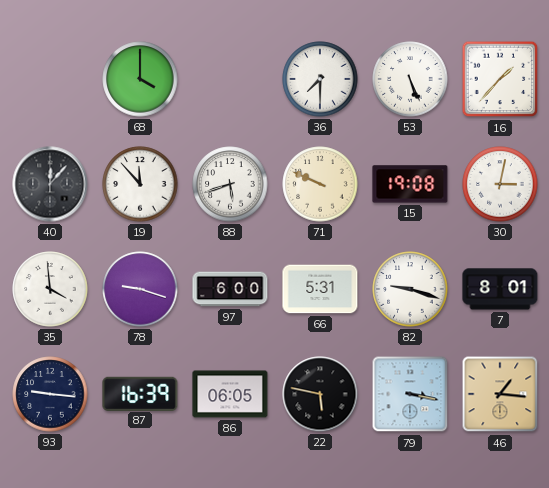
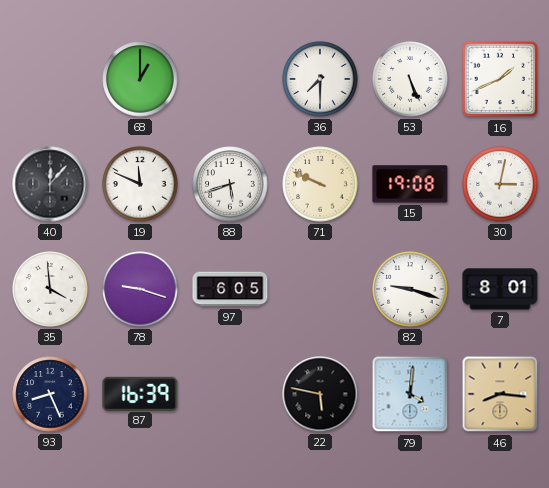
68: 4:00 -> 1:00
16: 1:37 -> 1:41
19: 11:53 -> 11:49
97: 6:00 -> 6:05
66: 5:31 -> none
93: 9:16 -> 8:26
86: 06:05 -> none
79: 3:17 -> 4:01
46: 1:16 -> 8:16
